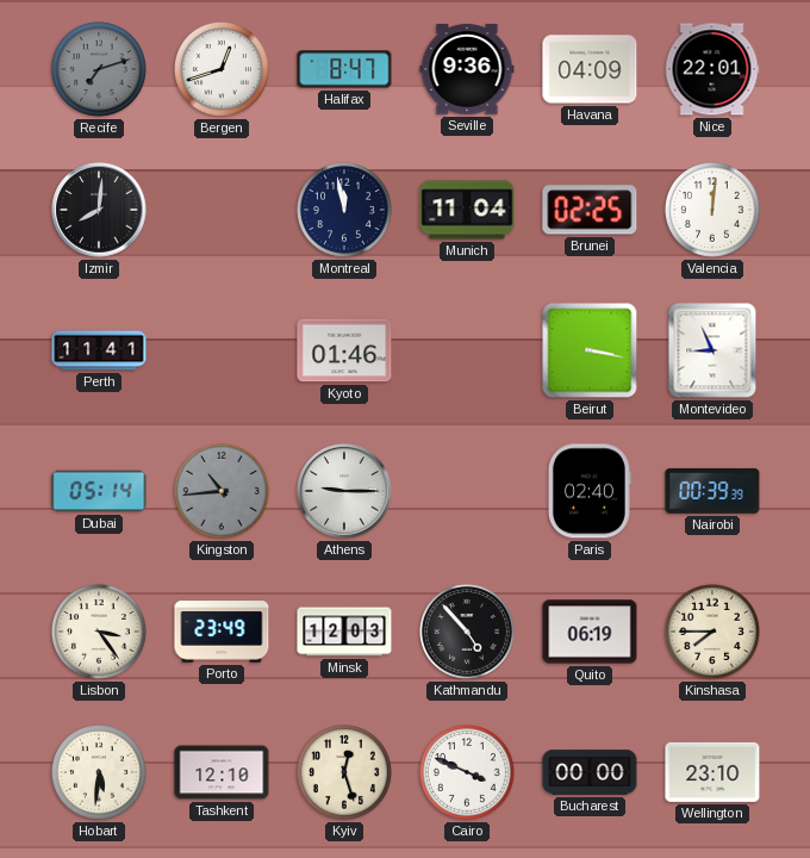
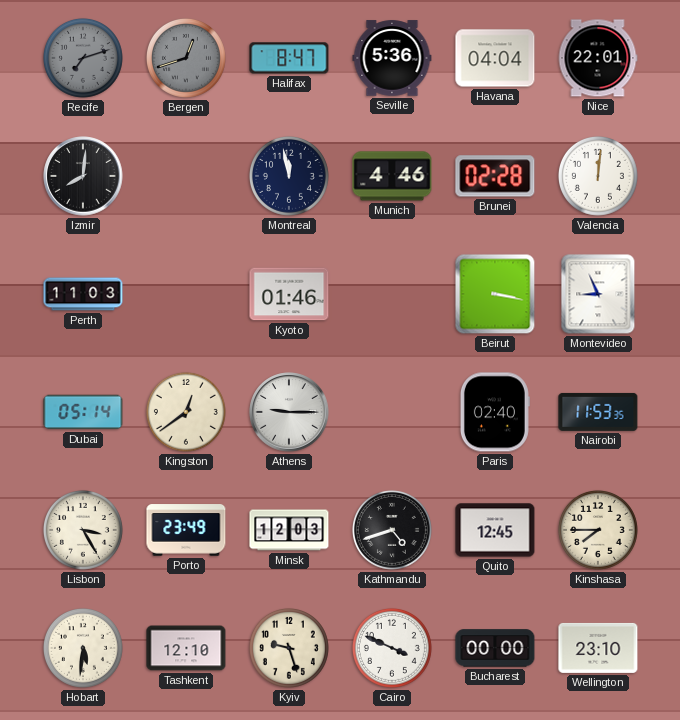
Bergen dial: white -> grey
Seville: 9:36 -> 5:36
Havana: 04:09 -> 04:04
Munich: 11:04 -> 4:46
Brunei: 02:25 -> 02:28
Perth: 11:41 -> 11:03
Kingston: 10:44 -> 12:39
Kingston dial: grey -> cream
Nairobi: 00:39 -> 11:53
Lisbon: 3:24 -> 3:25
Kathmandu: 4:53 -> 4:42
Quito: 06:19 -> 12:45
Kyiv: 12:27 -> 9:27
